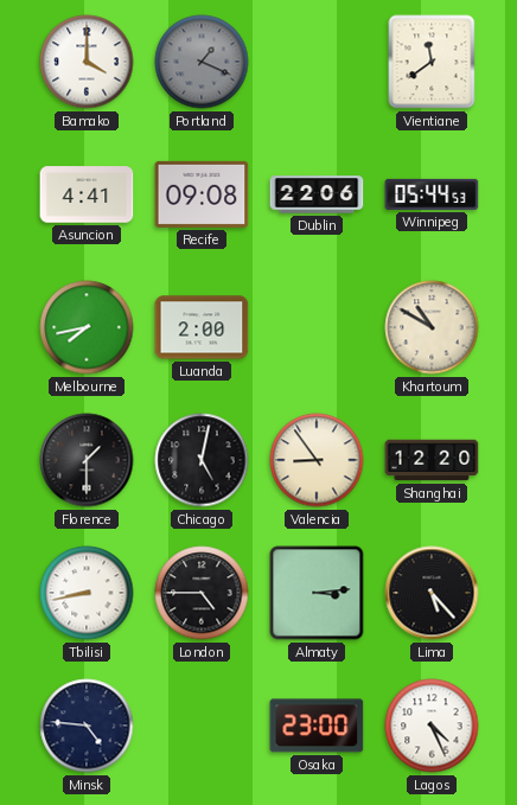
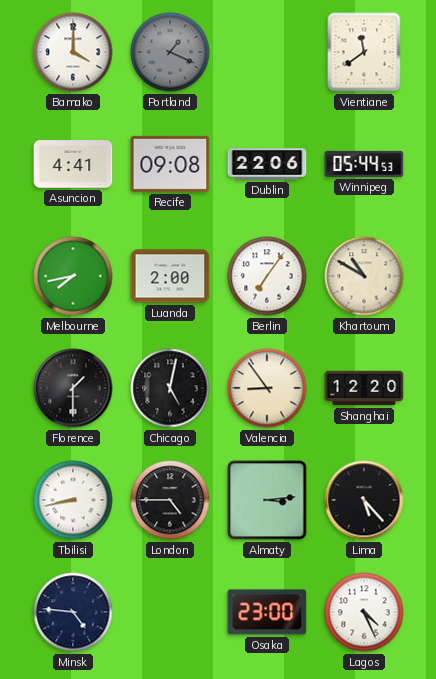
Berlin: none -> 7:06
